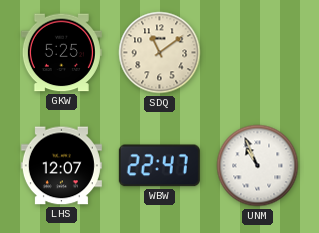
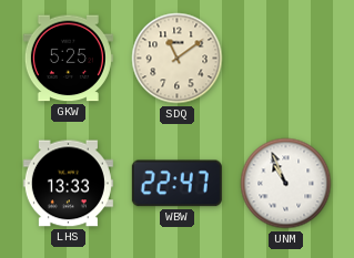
LHS: 12:07 -> 13:33
